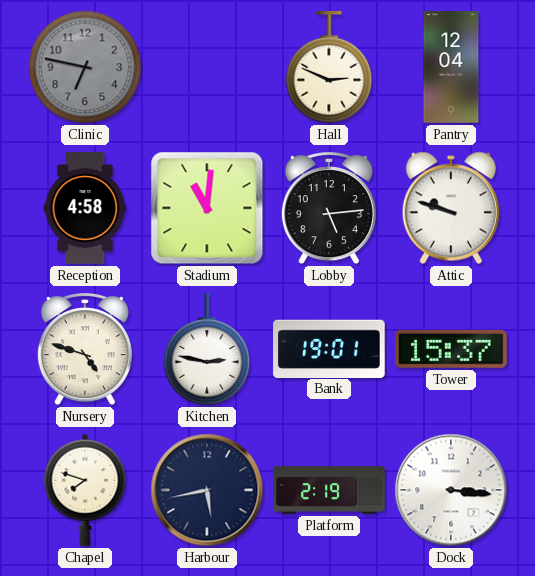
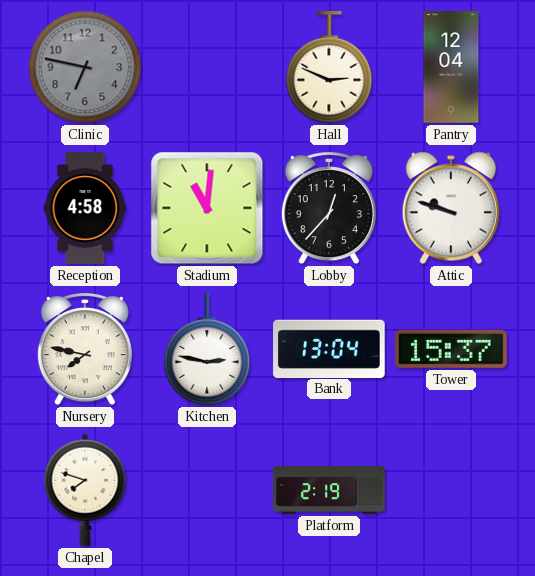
Lobby: 5:14 -> 12:37
Nursery: 4:48 -> 7:47
Bank: 19:01 -> 13:04
Harbour: 5:43 -> none
Dock: 3:16 -> none
